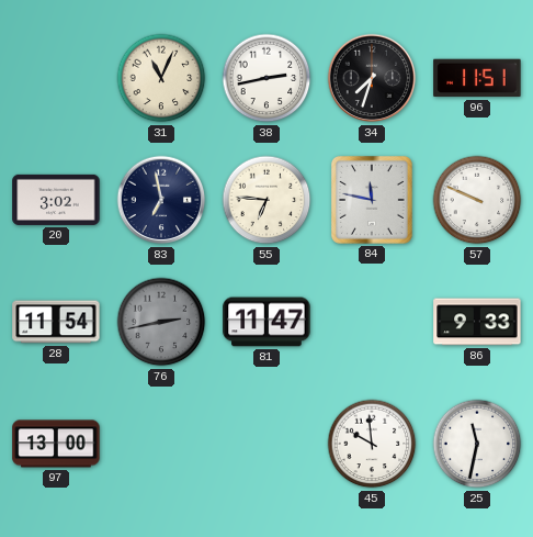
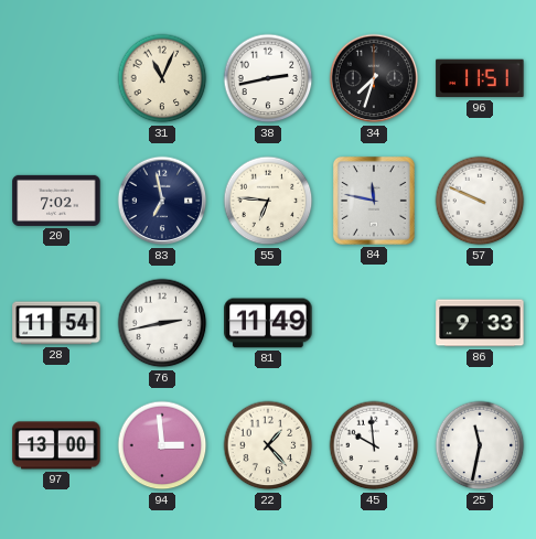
20: 3:02 -> 7:02
76 dial: grey -> white
81: 11:47 -> 11:49
94: none -> 2:59
22: none -> 1:23
